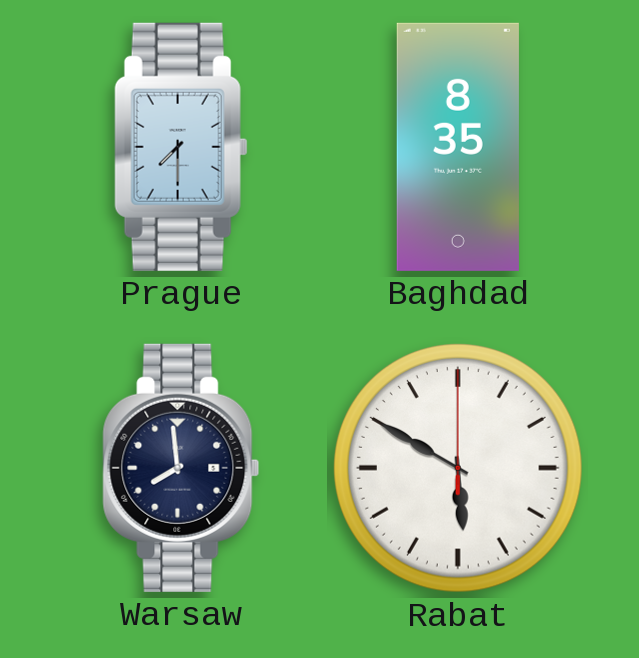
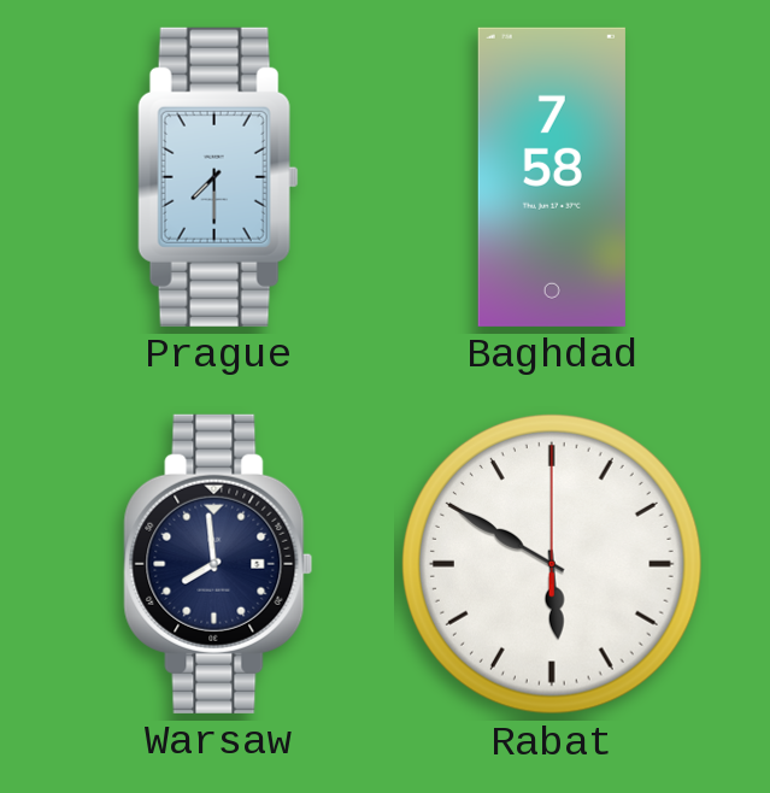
Baghdad: 8:35 -> 7:58
